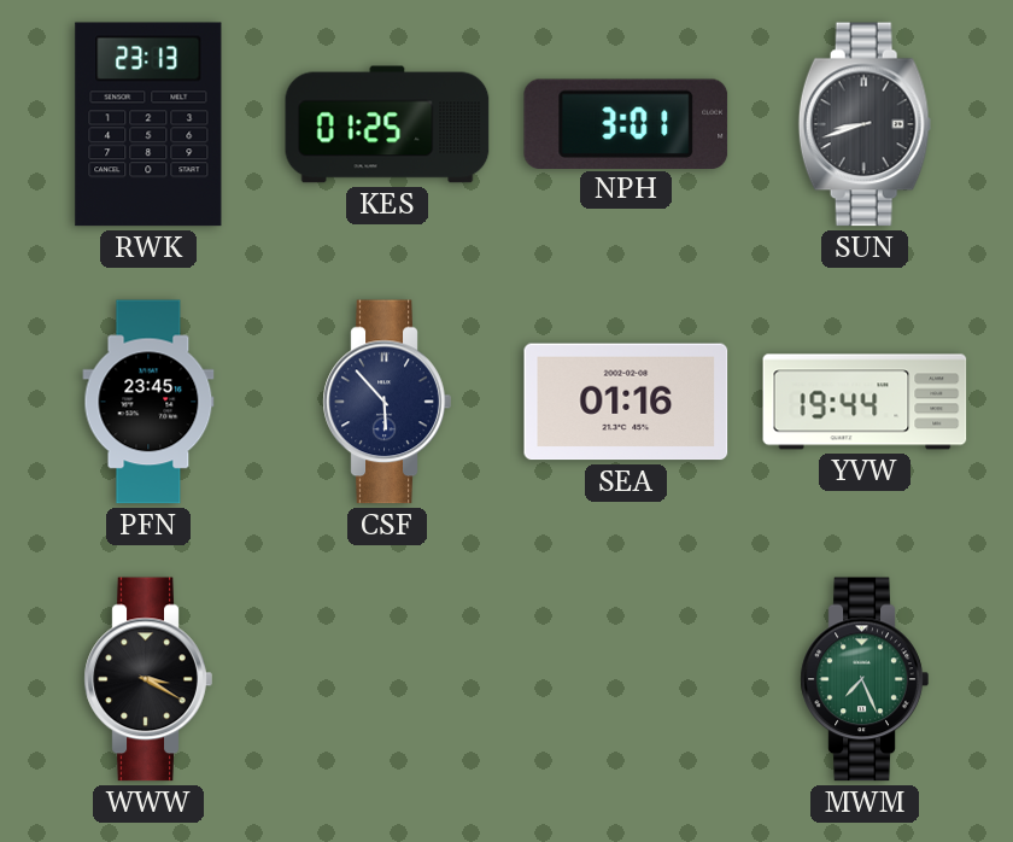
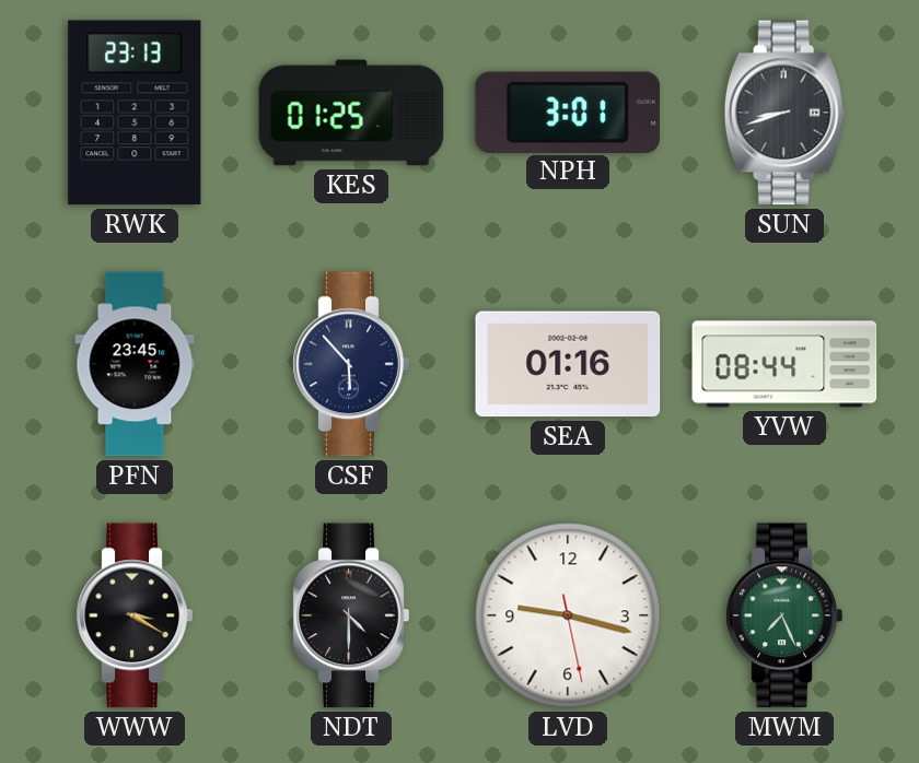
YVW: 19:44 -> 08:44
NDT: none -> 4:30
LVD: none -> 9:17
